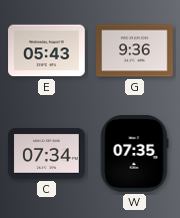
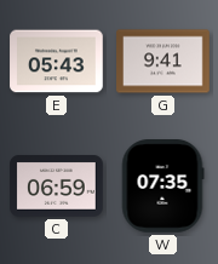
G: 9:36 -> 9:41
C: 07:34 -> 06:59
